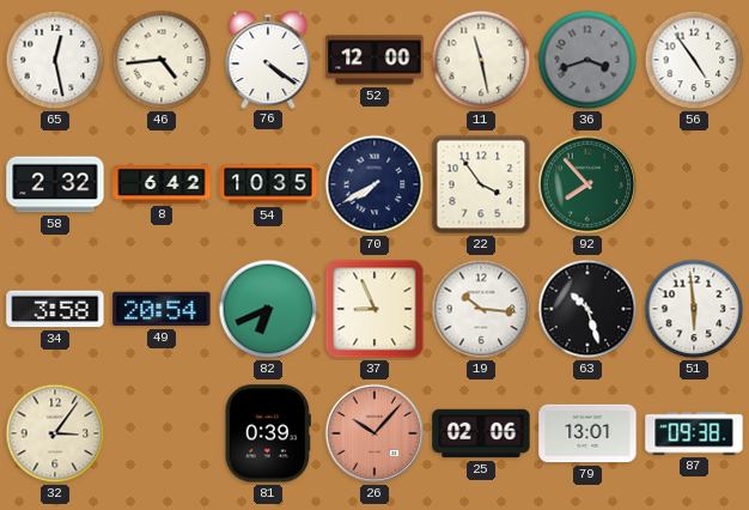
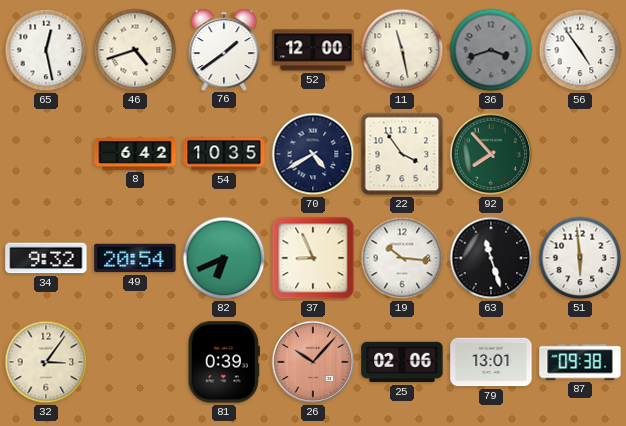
46: 4:44 -> 4:42
76: 4:21 -> 1:39
58: 2:32 -> none
70: 7:40 -> 4:40
34: 3:58 -> 9:32
63: 10:27 -> 11:27
